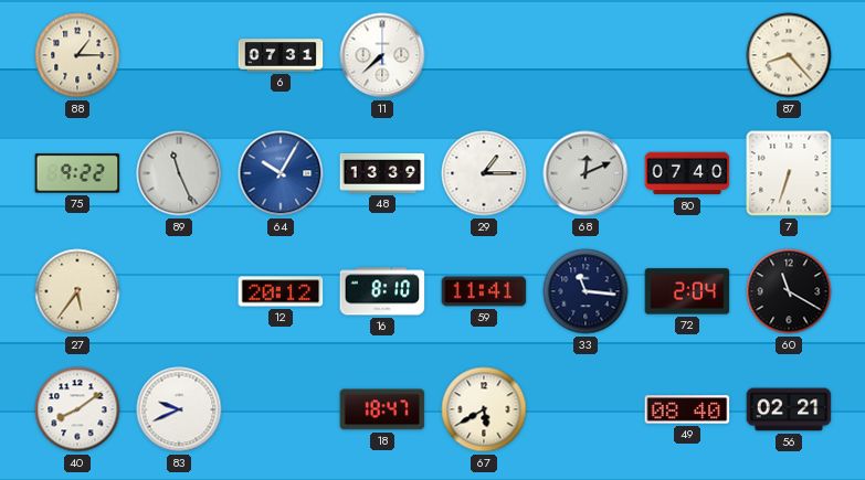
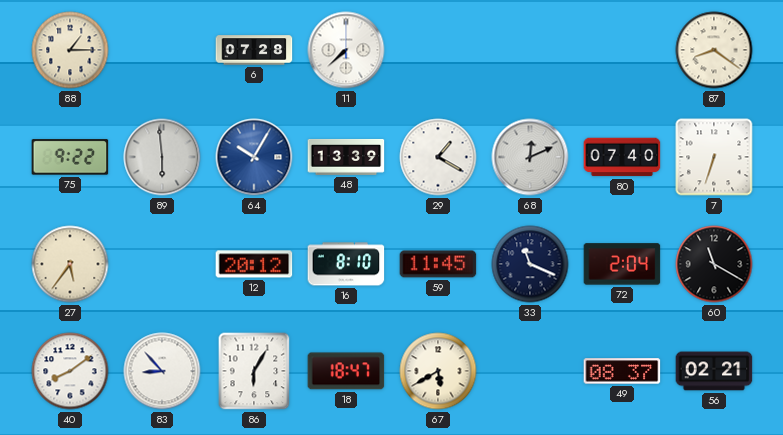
6: 07:31 -> 07:28
87: 8:23 -> 8:21
89: 11:26 -> 5:59
29: 1:15 -> 1:20
59: 11:41 -> 11:45
33: 11:16 -> 11:19
83: 9:41 -> 8:53
86: none -> 6:05
49: 08:40 -> 08:37
